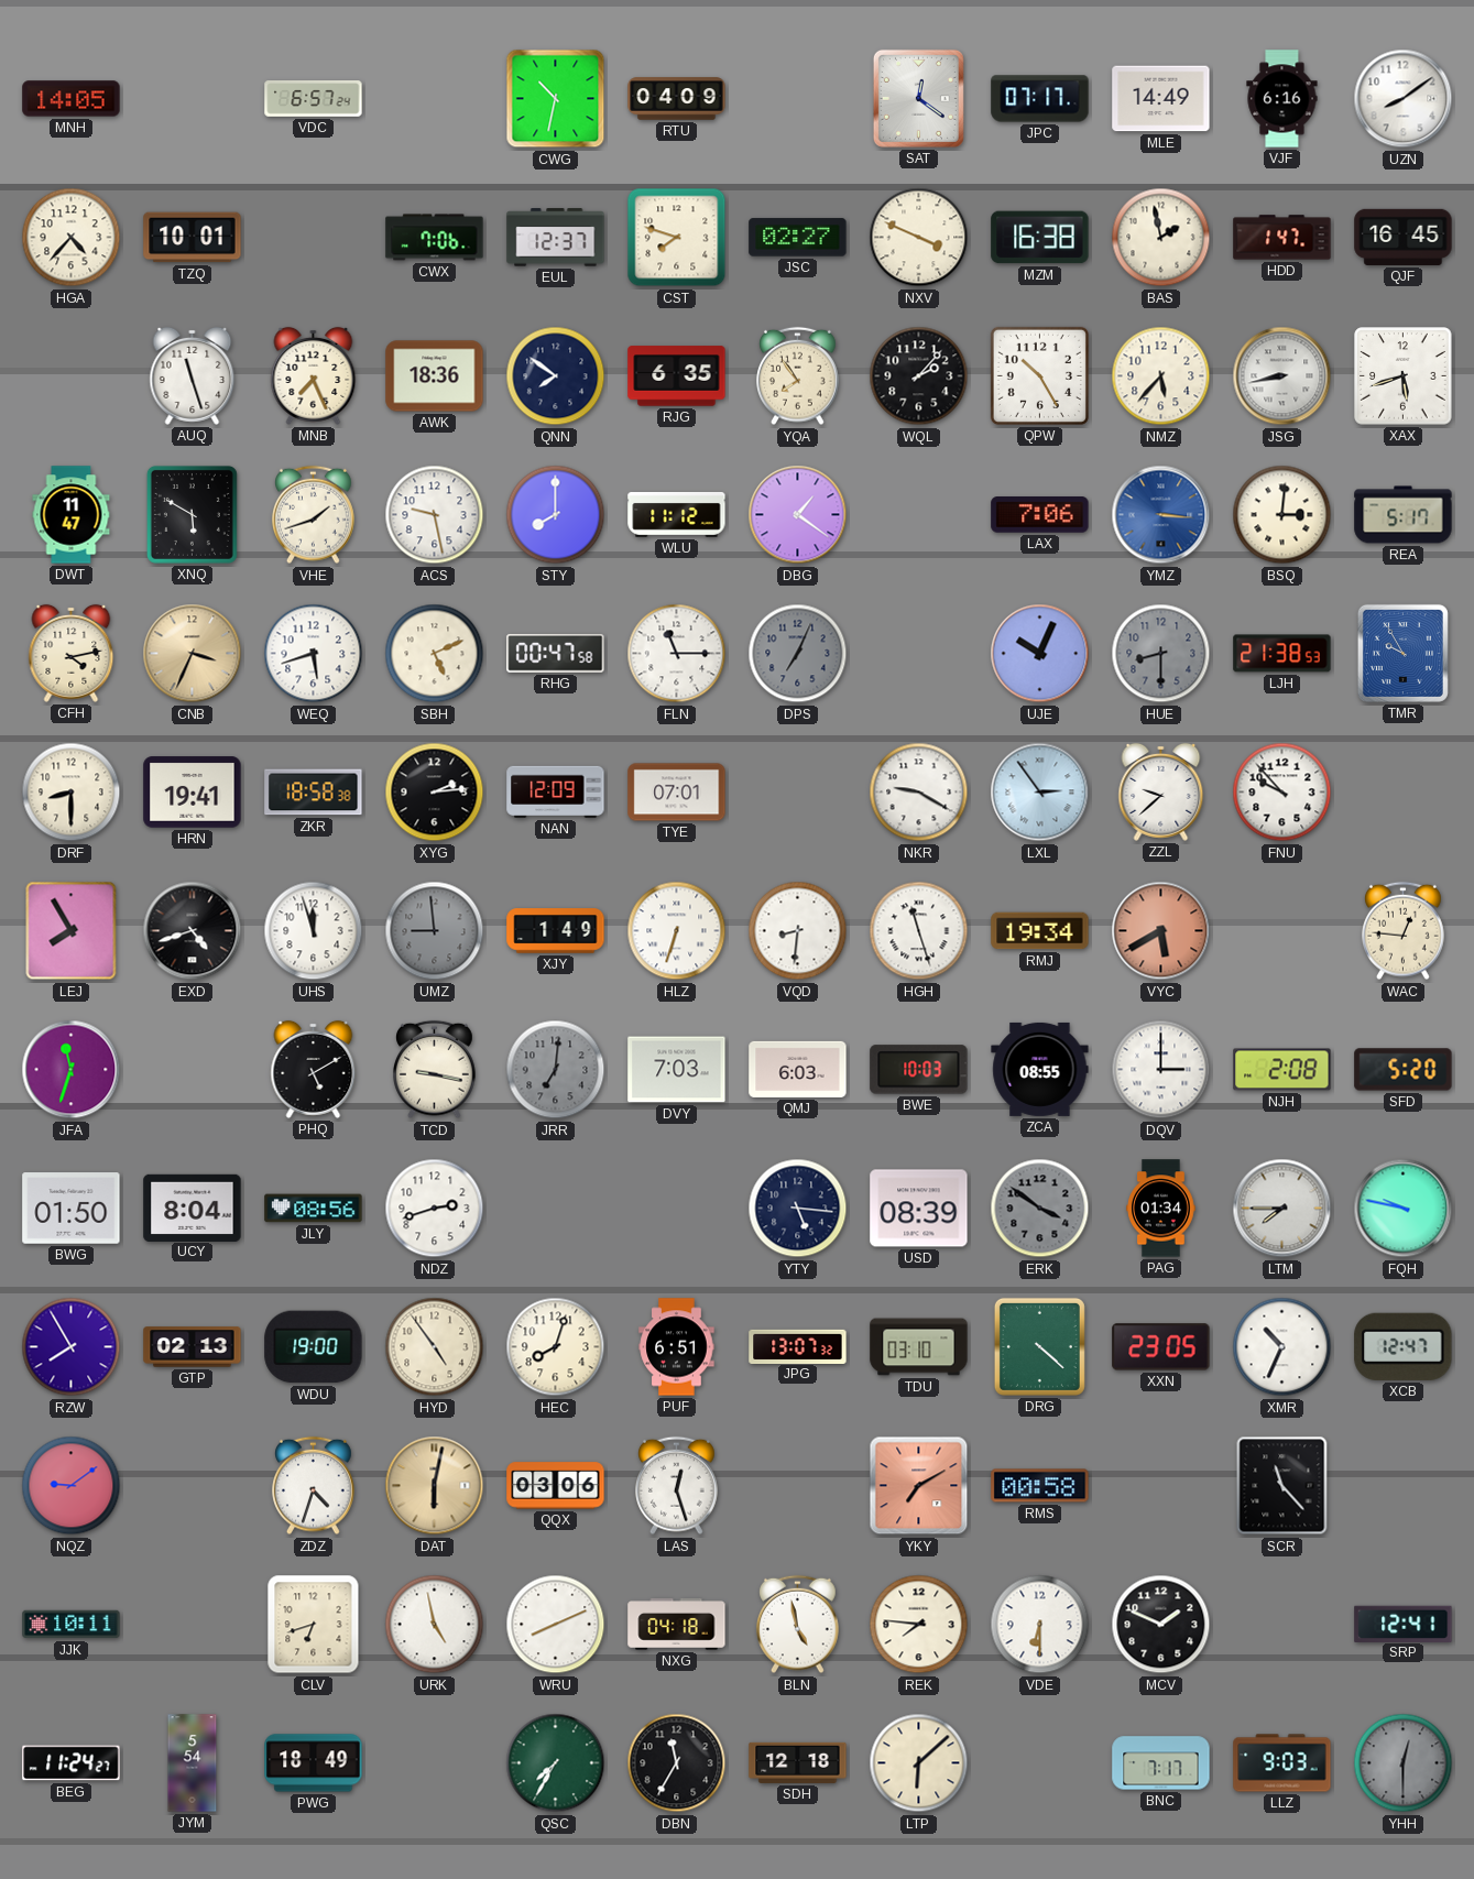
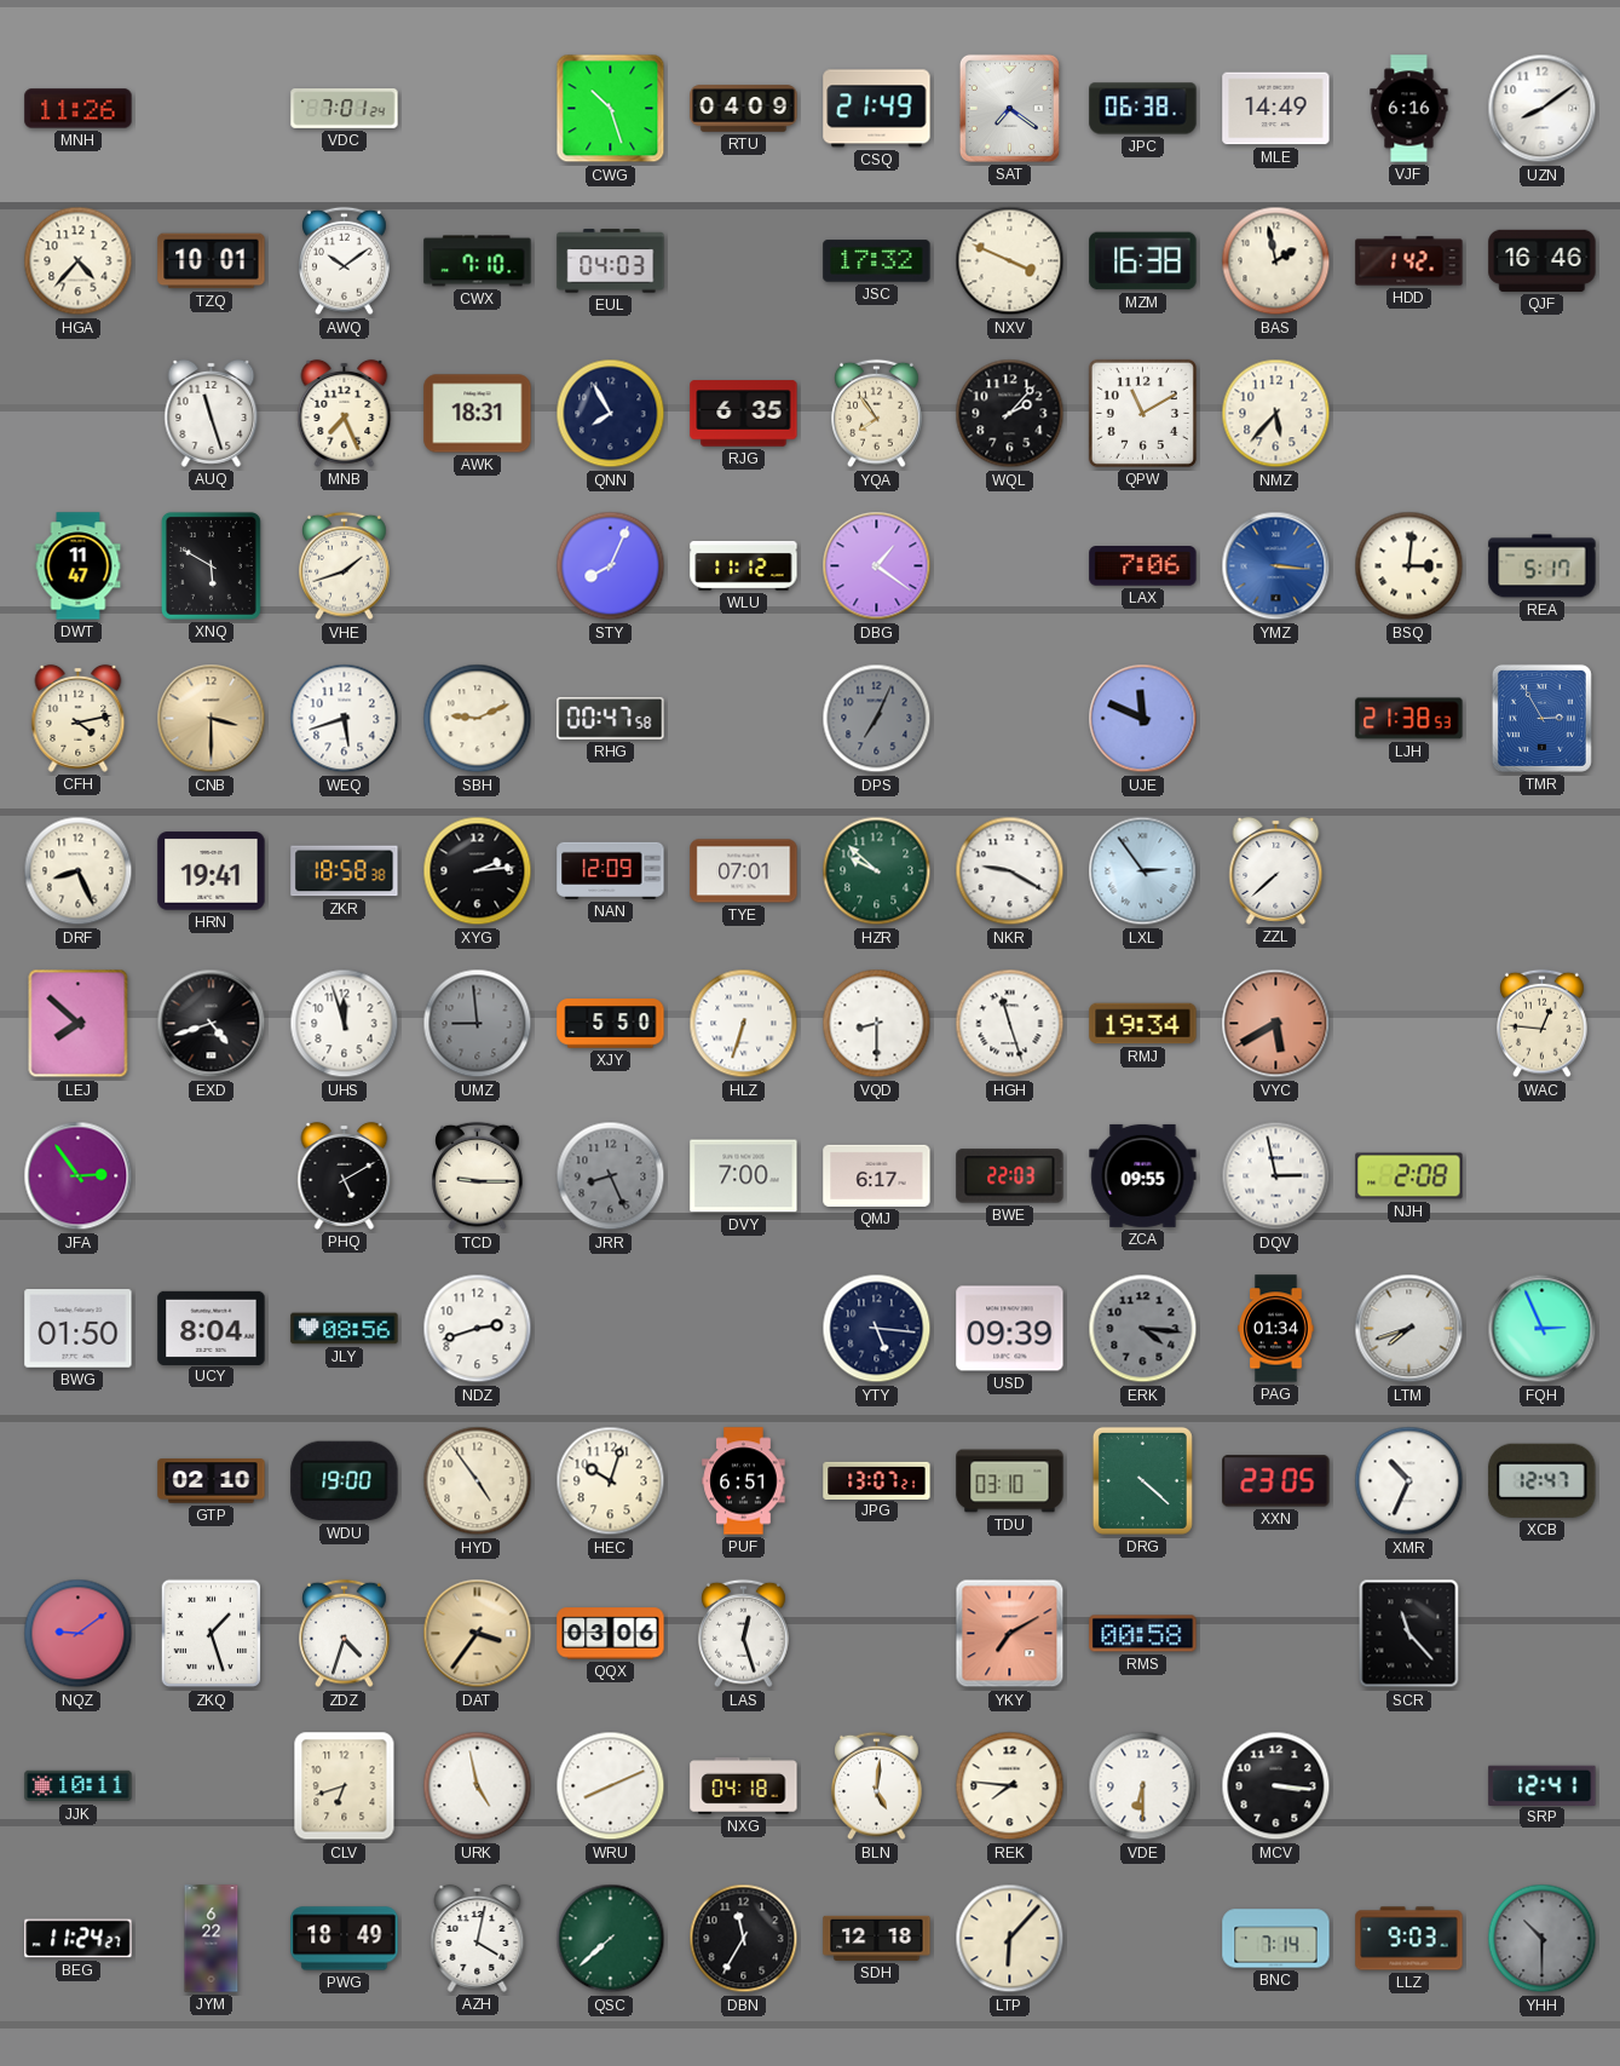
MNH: 14:05 -> 11:26
VDC: 6:57 -> 7:01
CWG: 10:32 -> 10:27
CSQ: none -> 21:49
SAT: 12:21 -> 7:21
JPC: 07:17 -> 06:38
AWQ: none -> 10:09
CWX: 7:06 -> 7:10
EUL: 12:37 -> 04:03
CST: 7:48 -> none
JSC: 02:27 -> 17:32
HDD: 1:47 -> 1:42
QJF: 16:45 -> 16:46
AWK: 18:36 -> 18:31
QNN: 7:51 -> 7:55
QPW: 10:25 -> 11:10
JSG: 8:43 -> none
XAX: 5:42 -> none
ACS: 9:28 -> none
STY: 8:00 -> 8:04
CNB: 3:34 -> 3:30
SBH: 5:11 -> 9:11
FLN: 11:15 -> none
UJE: 10:04 -> 11:49
HUE: 8:30 -> none
TMR: 9:55 -> 2:55
DRF: 8:30 -> 8:26
HZR: none -> 9:52
ZZL: 9:38 -> 7:38
FNU: 9:53 -> none
LEJ: 7:55 -> 7:52
XJY: 1:49 -> 5:50
VQD: 8:31 -> 8:30
JFA: 11:33 -> 2:54
TCD: 9:17 -> 9:15
JRR: 7:01 -> 8:26
DVY: 7:03 -> 7:00
QMJ: 6:03 -> 6:17
BWE: 10:03 -> 22:03
ZCA: 08:55 -> 09:55
DQV: 3:00 -> 2:58
SFD: 5:20 -> none
USD: 08:39 -> 09:39
ERK: 3:51 -> 4:16
LTM: 7:45 -> 7:42
FQH: 9:47 -> 2:56
RZW: 7:55 -> none
GTP: 02:13 -> 02:10
HEC: 8:03 -> 10:03
JPG: 13:07:32 -> 13:07:21
ZKQ: none -> 1:27
DAT: 6:02 -> 3:36
BLN: 4:58 -> 5:01
MCV: 1:49 -> 3:16
JYM: 5:54 -> 6:22
AZH: none -> 4:02
QSC: 7:35 -> 7:38
LTP: 6:08 -> 6:07
BNC: 7:17 -> 7:14
YHH: 12:30 -> 10:30
